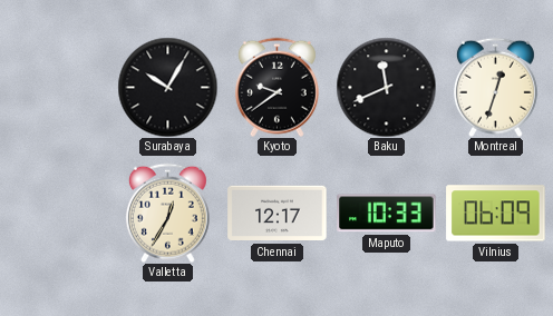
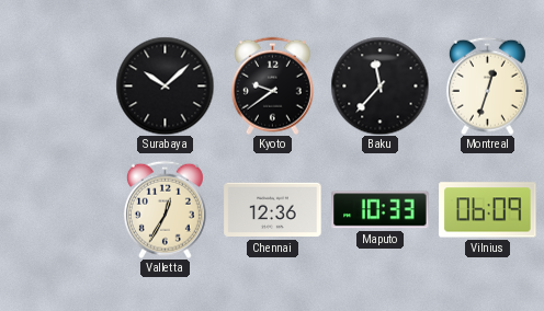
Surabaya: 10:05 -> 10:08
Baku: 11:41 -> 11:37
Chennai: 12:17 -> 12:36
